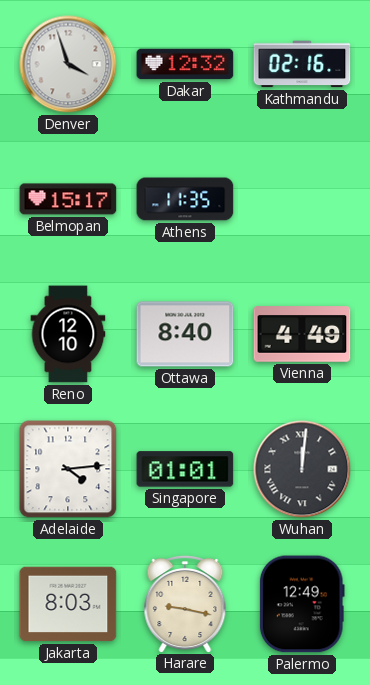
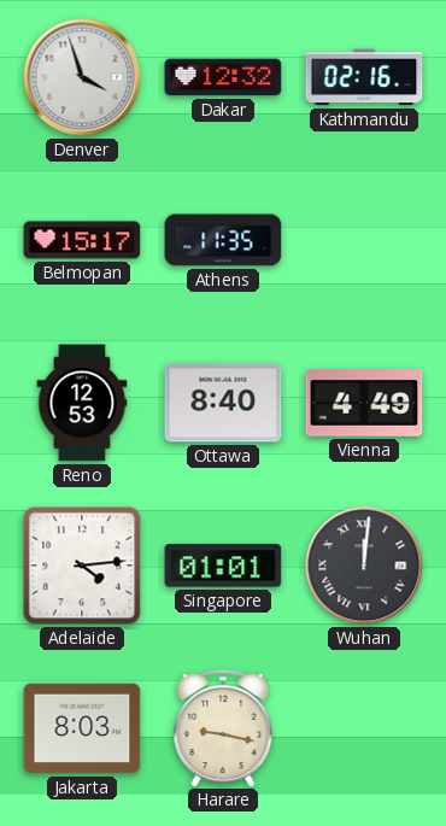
Reno: 12:10 -> 12:53
Palermo: 12:49 -> none
